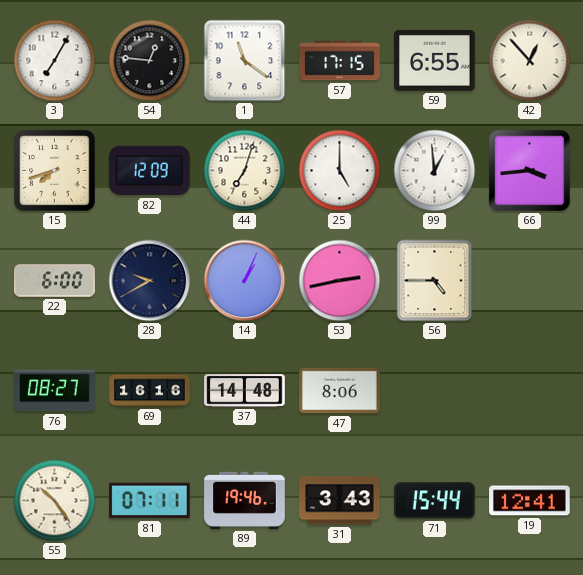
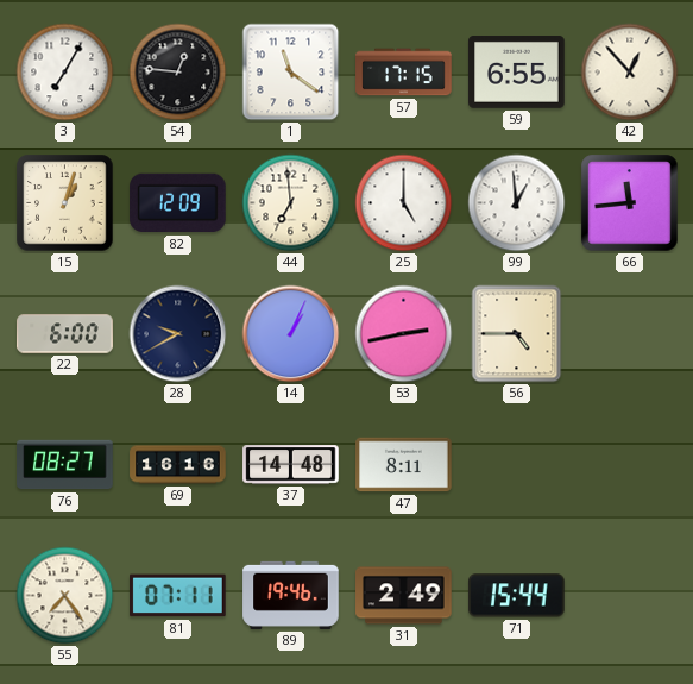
15: 7:42 -> 1:03
44: 7:03 -> 6:59
66: 3:44 -> 11:44
47: 8:06 -> 8:11
55: 10:24 -> 7:24
31: 3:43 -> 2:49
19: 12:41 -> none
